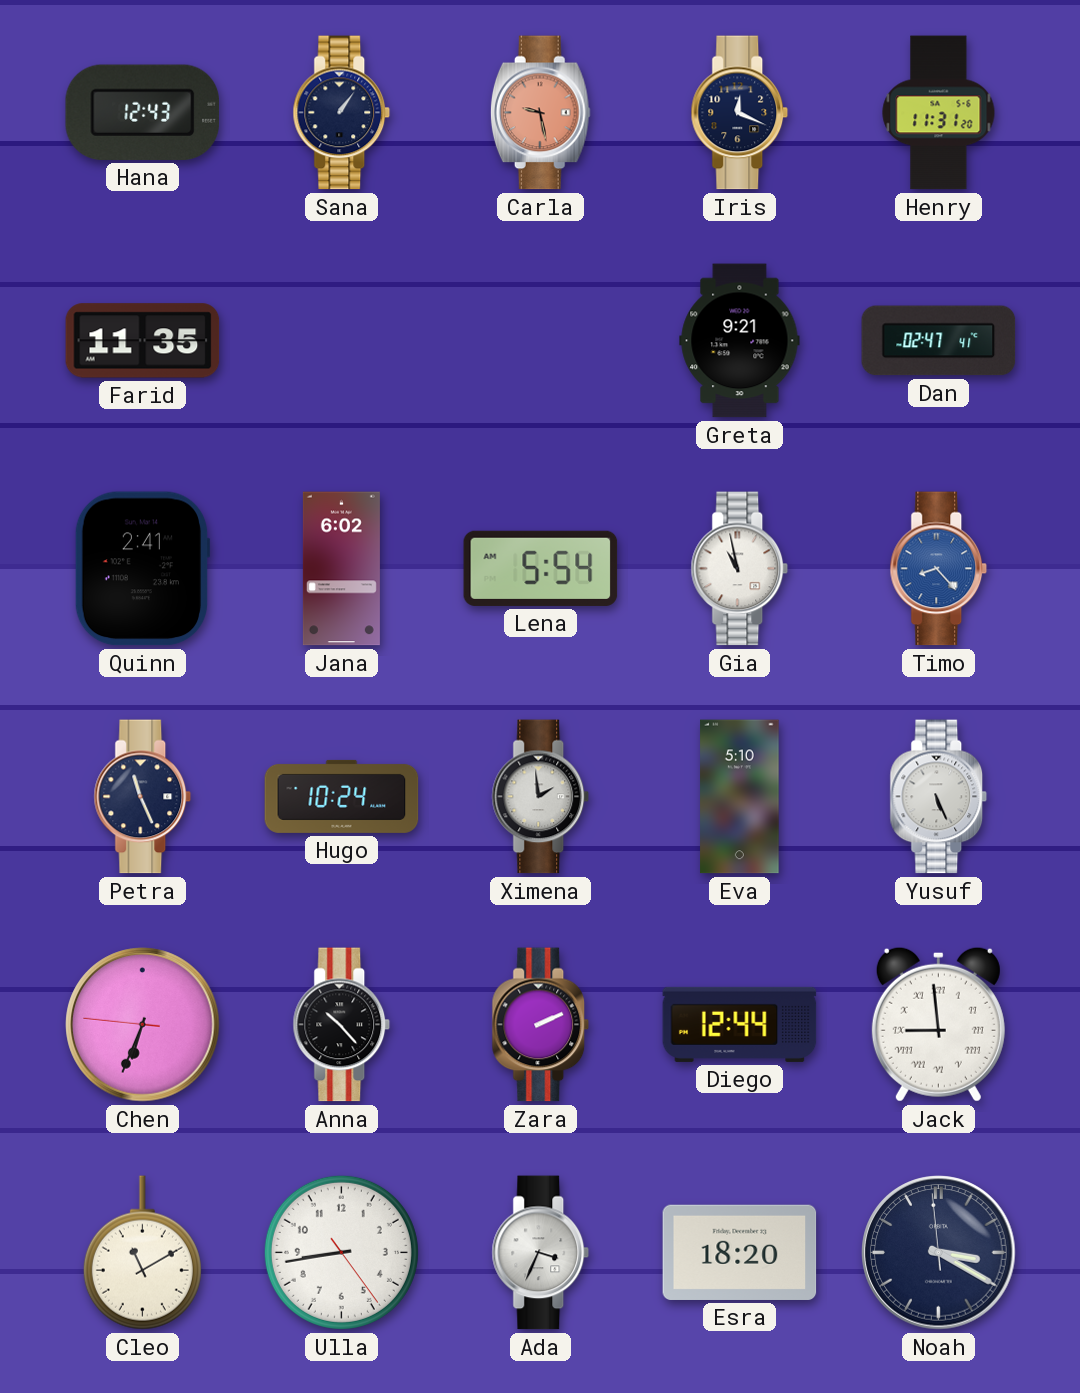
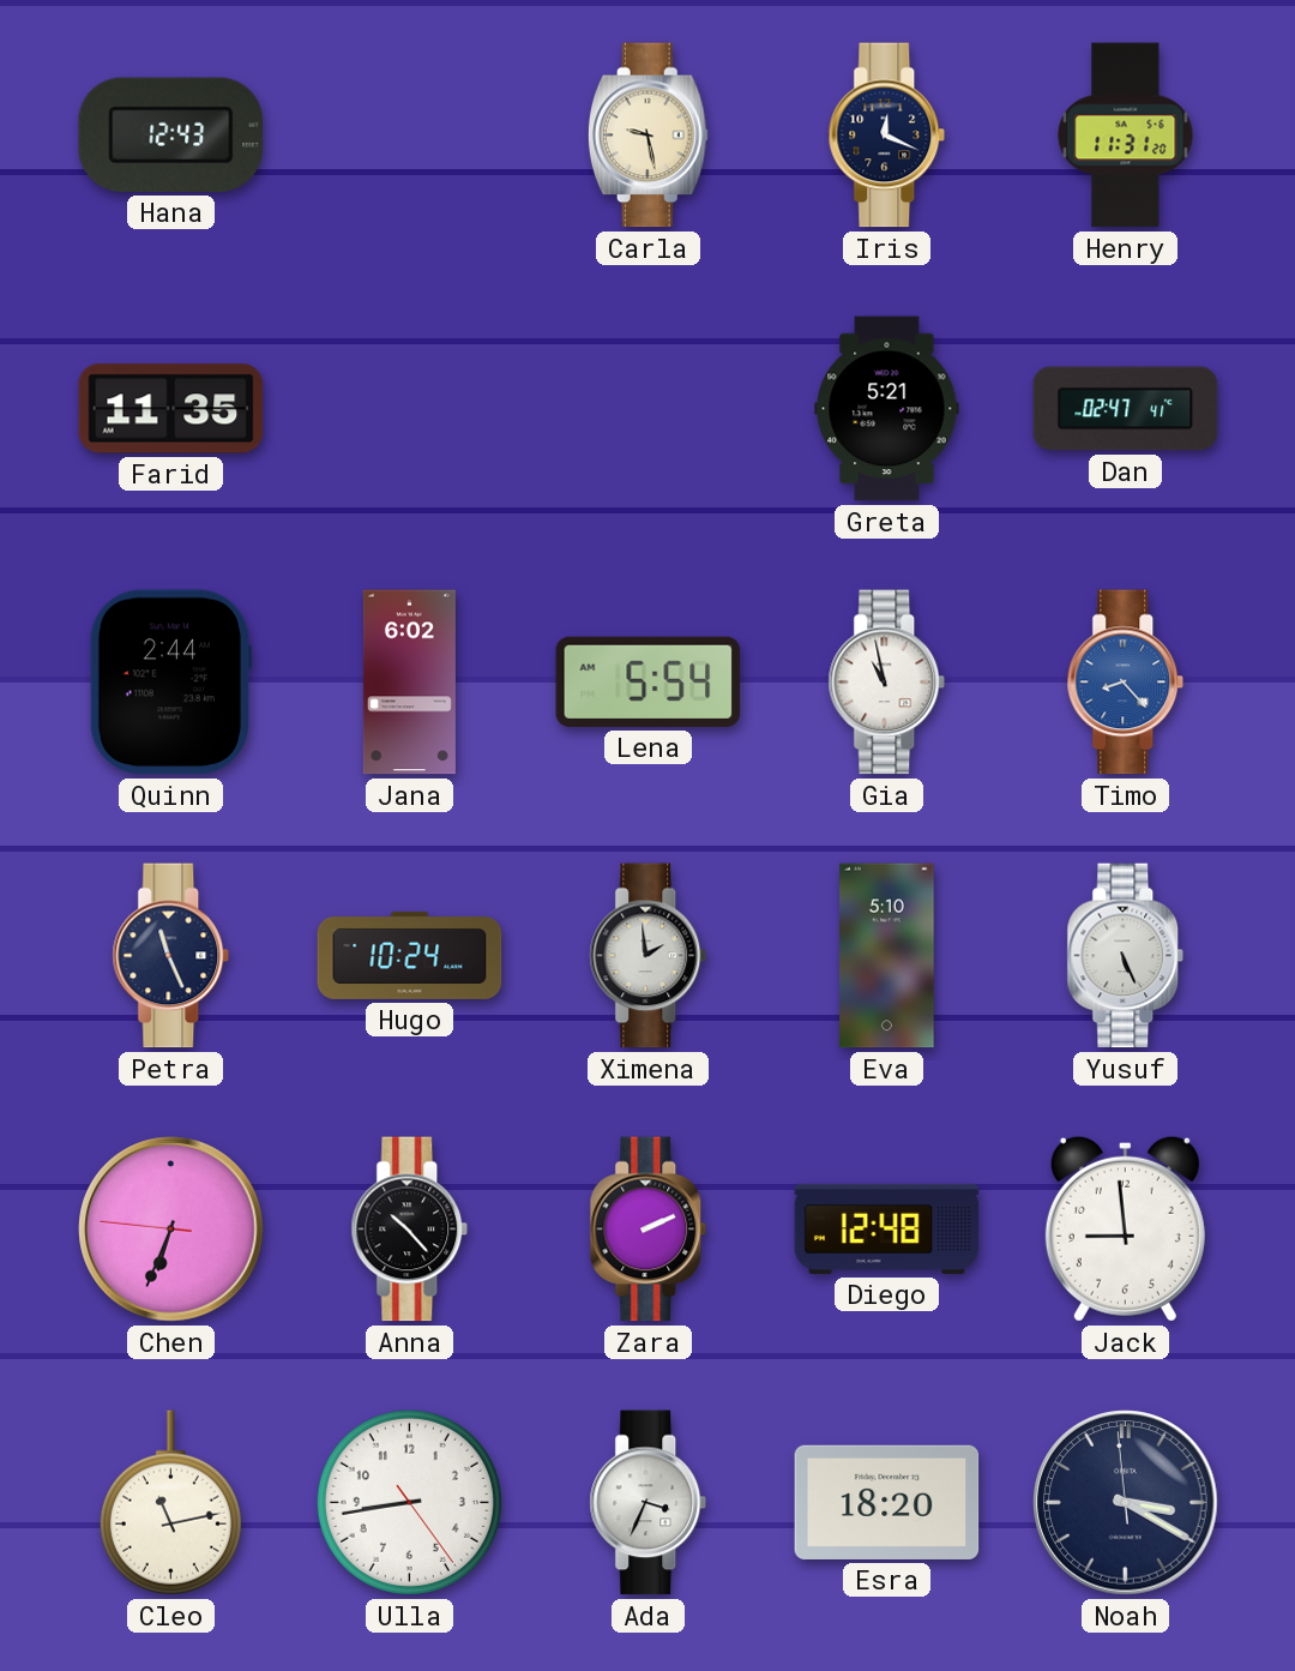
Sana: 1:06 -> none
Carla dial: salmon -> cream
Greta: 9:21 -> 5:21
Quinn: 2:41 -> 2:44
Diego: 12:44 -> 12:48
Jack numerals: Roman -> Arabic
Cleo: 11:10 -> 11:13
